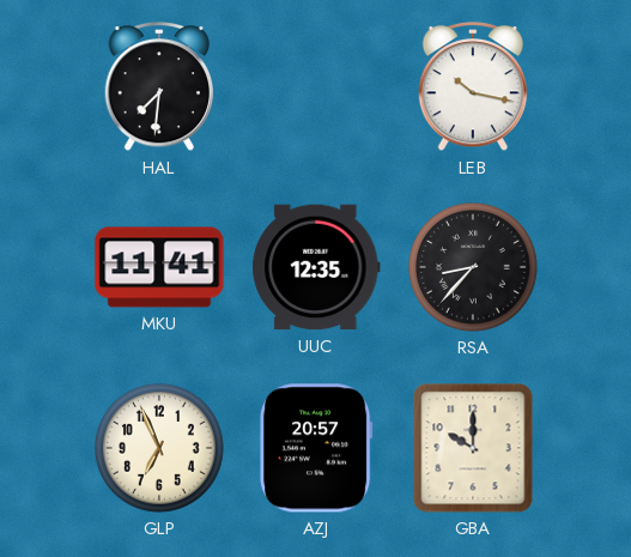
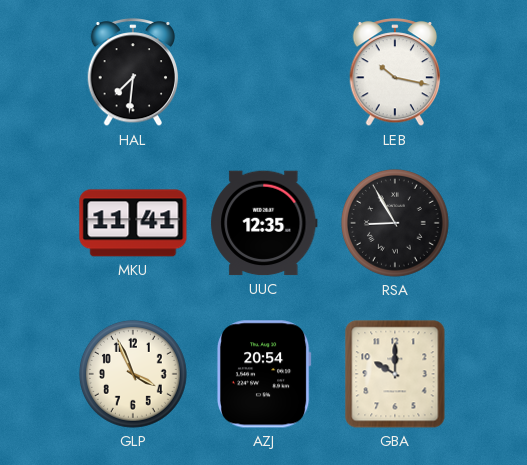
RSA: 8:37 -> 8:55
GLP: 6:56 -> 3:56
AZJ: 20:57 -> 20:54
